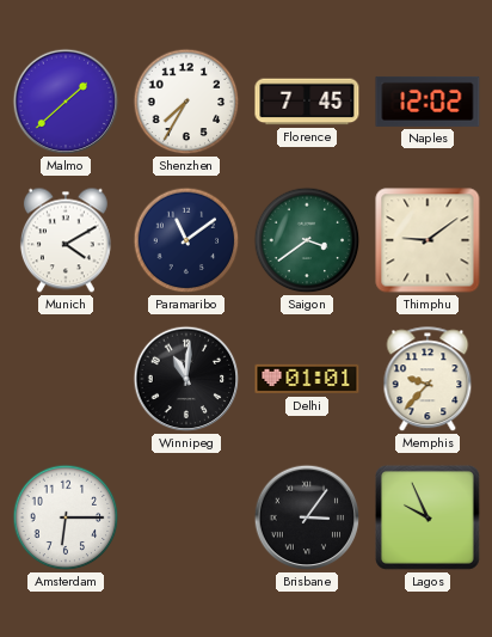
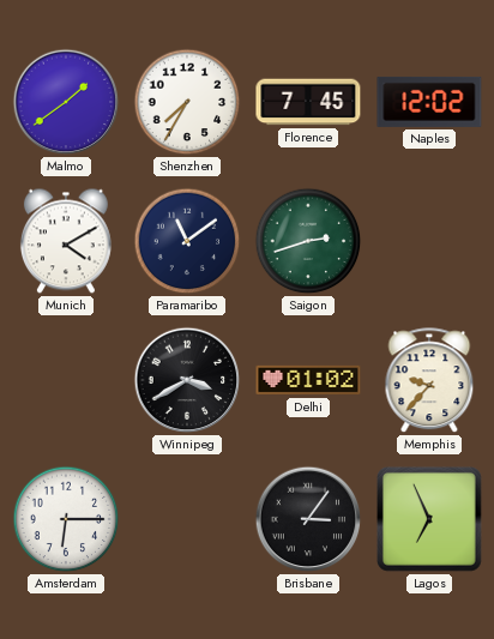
Malmo: 1:38 -> 1:39
Saigon: 3:39 -> 2:42
Thimphu: 9:09 -> none
Winnipeg: 11:01 -> 3:40
Delhi: 01:01 -> 01:02
Lagos: 9:56 -> 6:56
